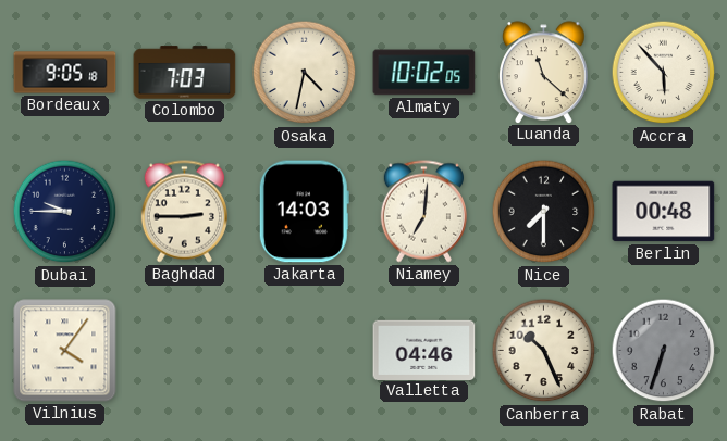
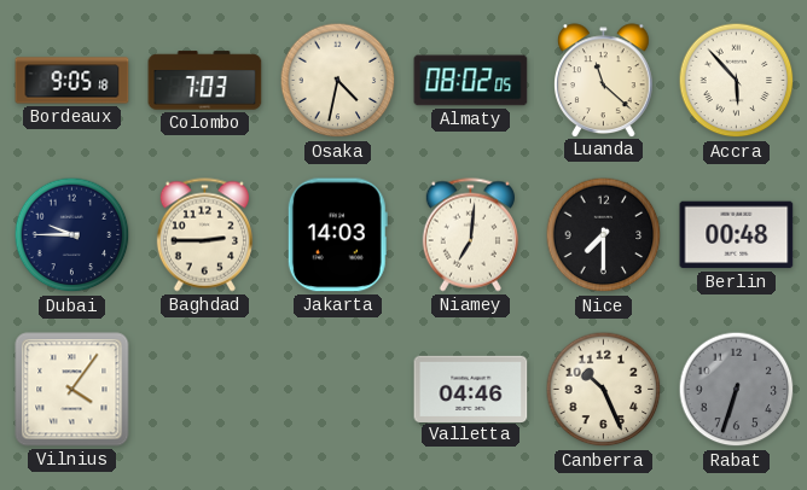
Almaty: 10:02 -> 08:02
